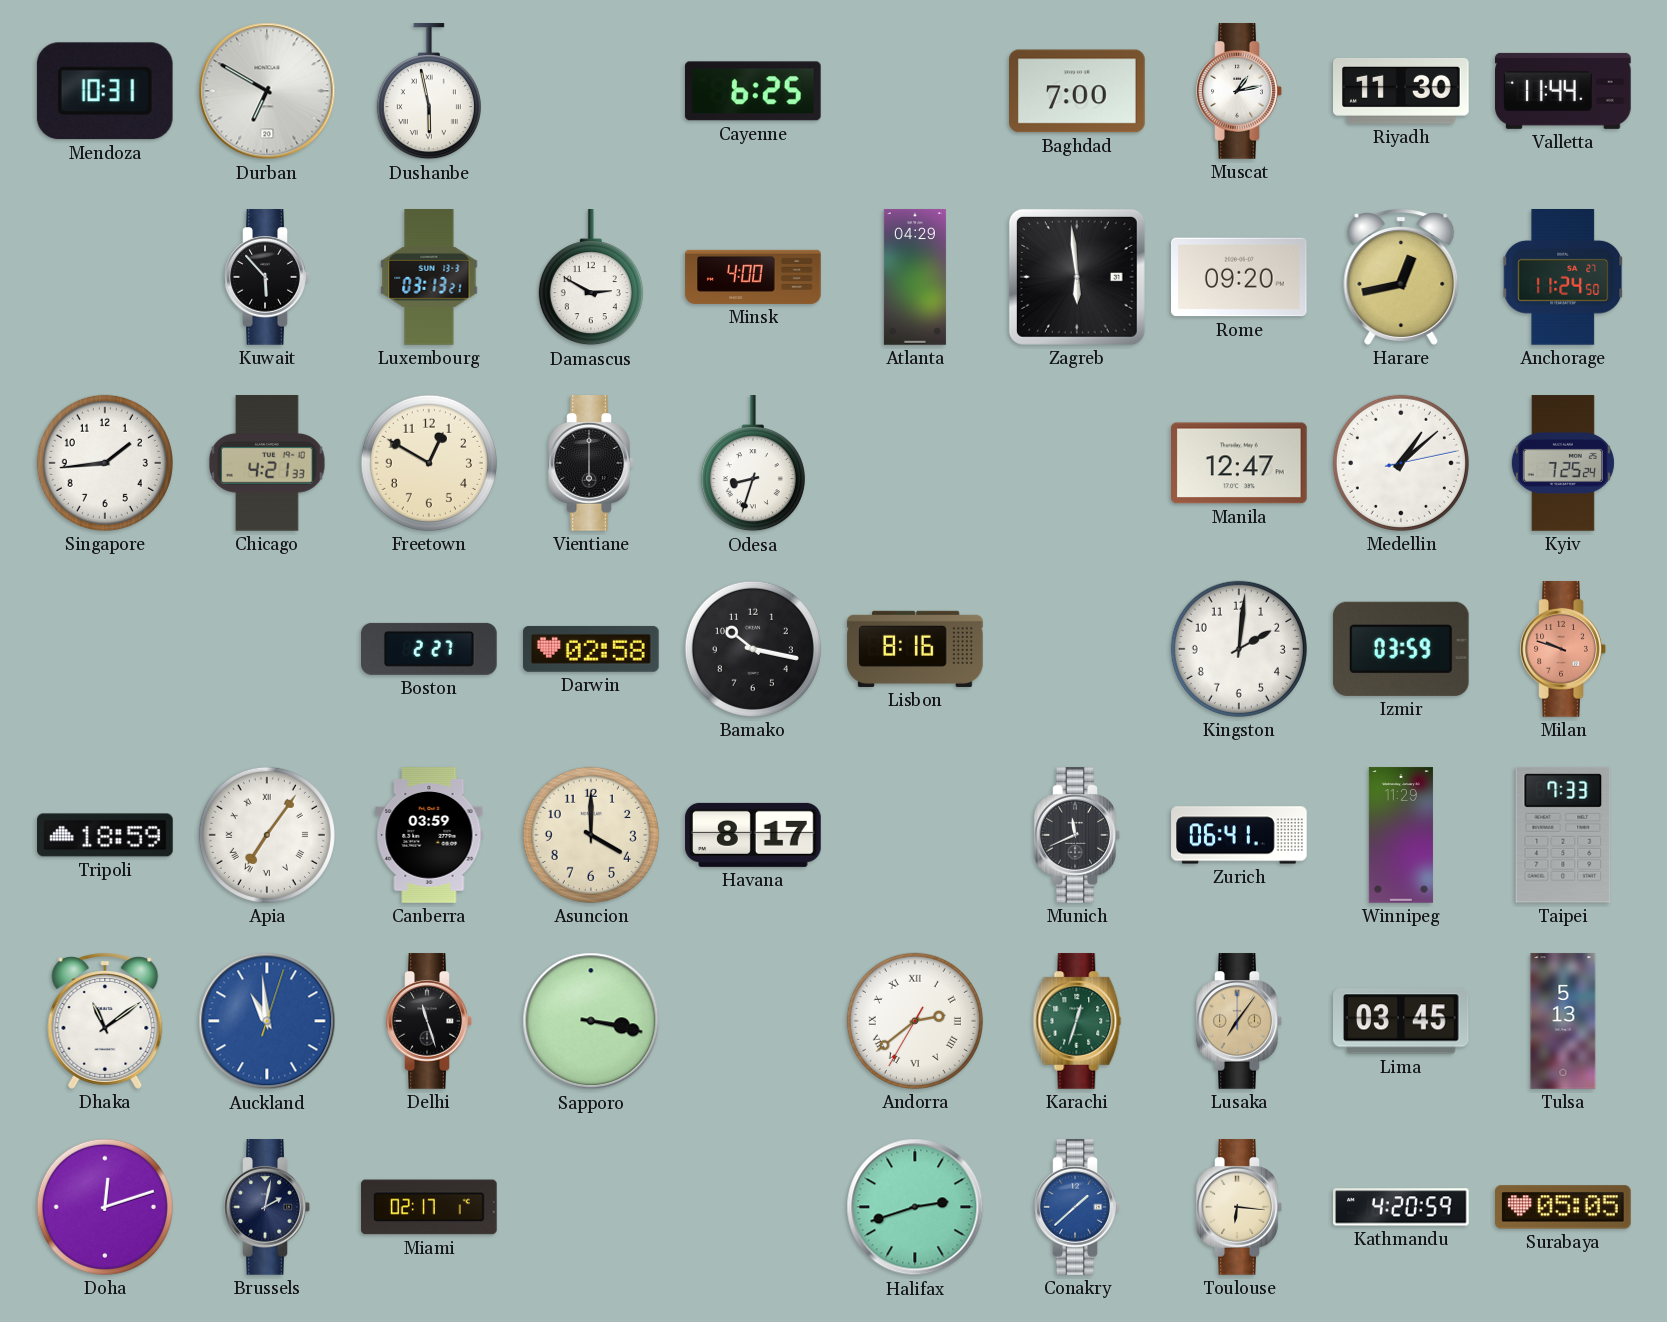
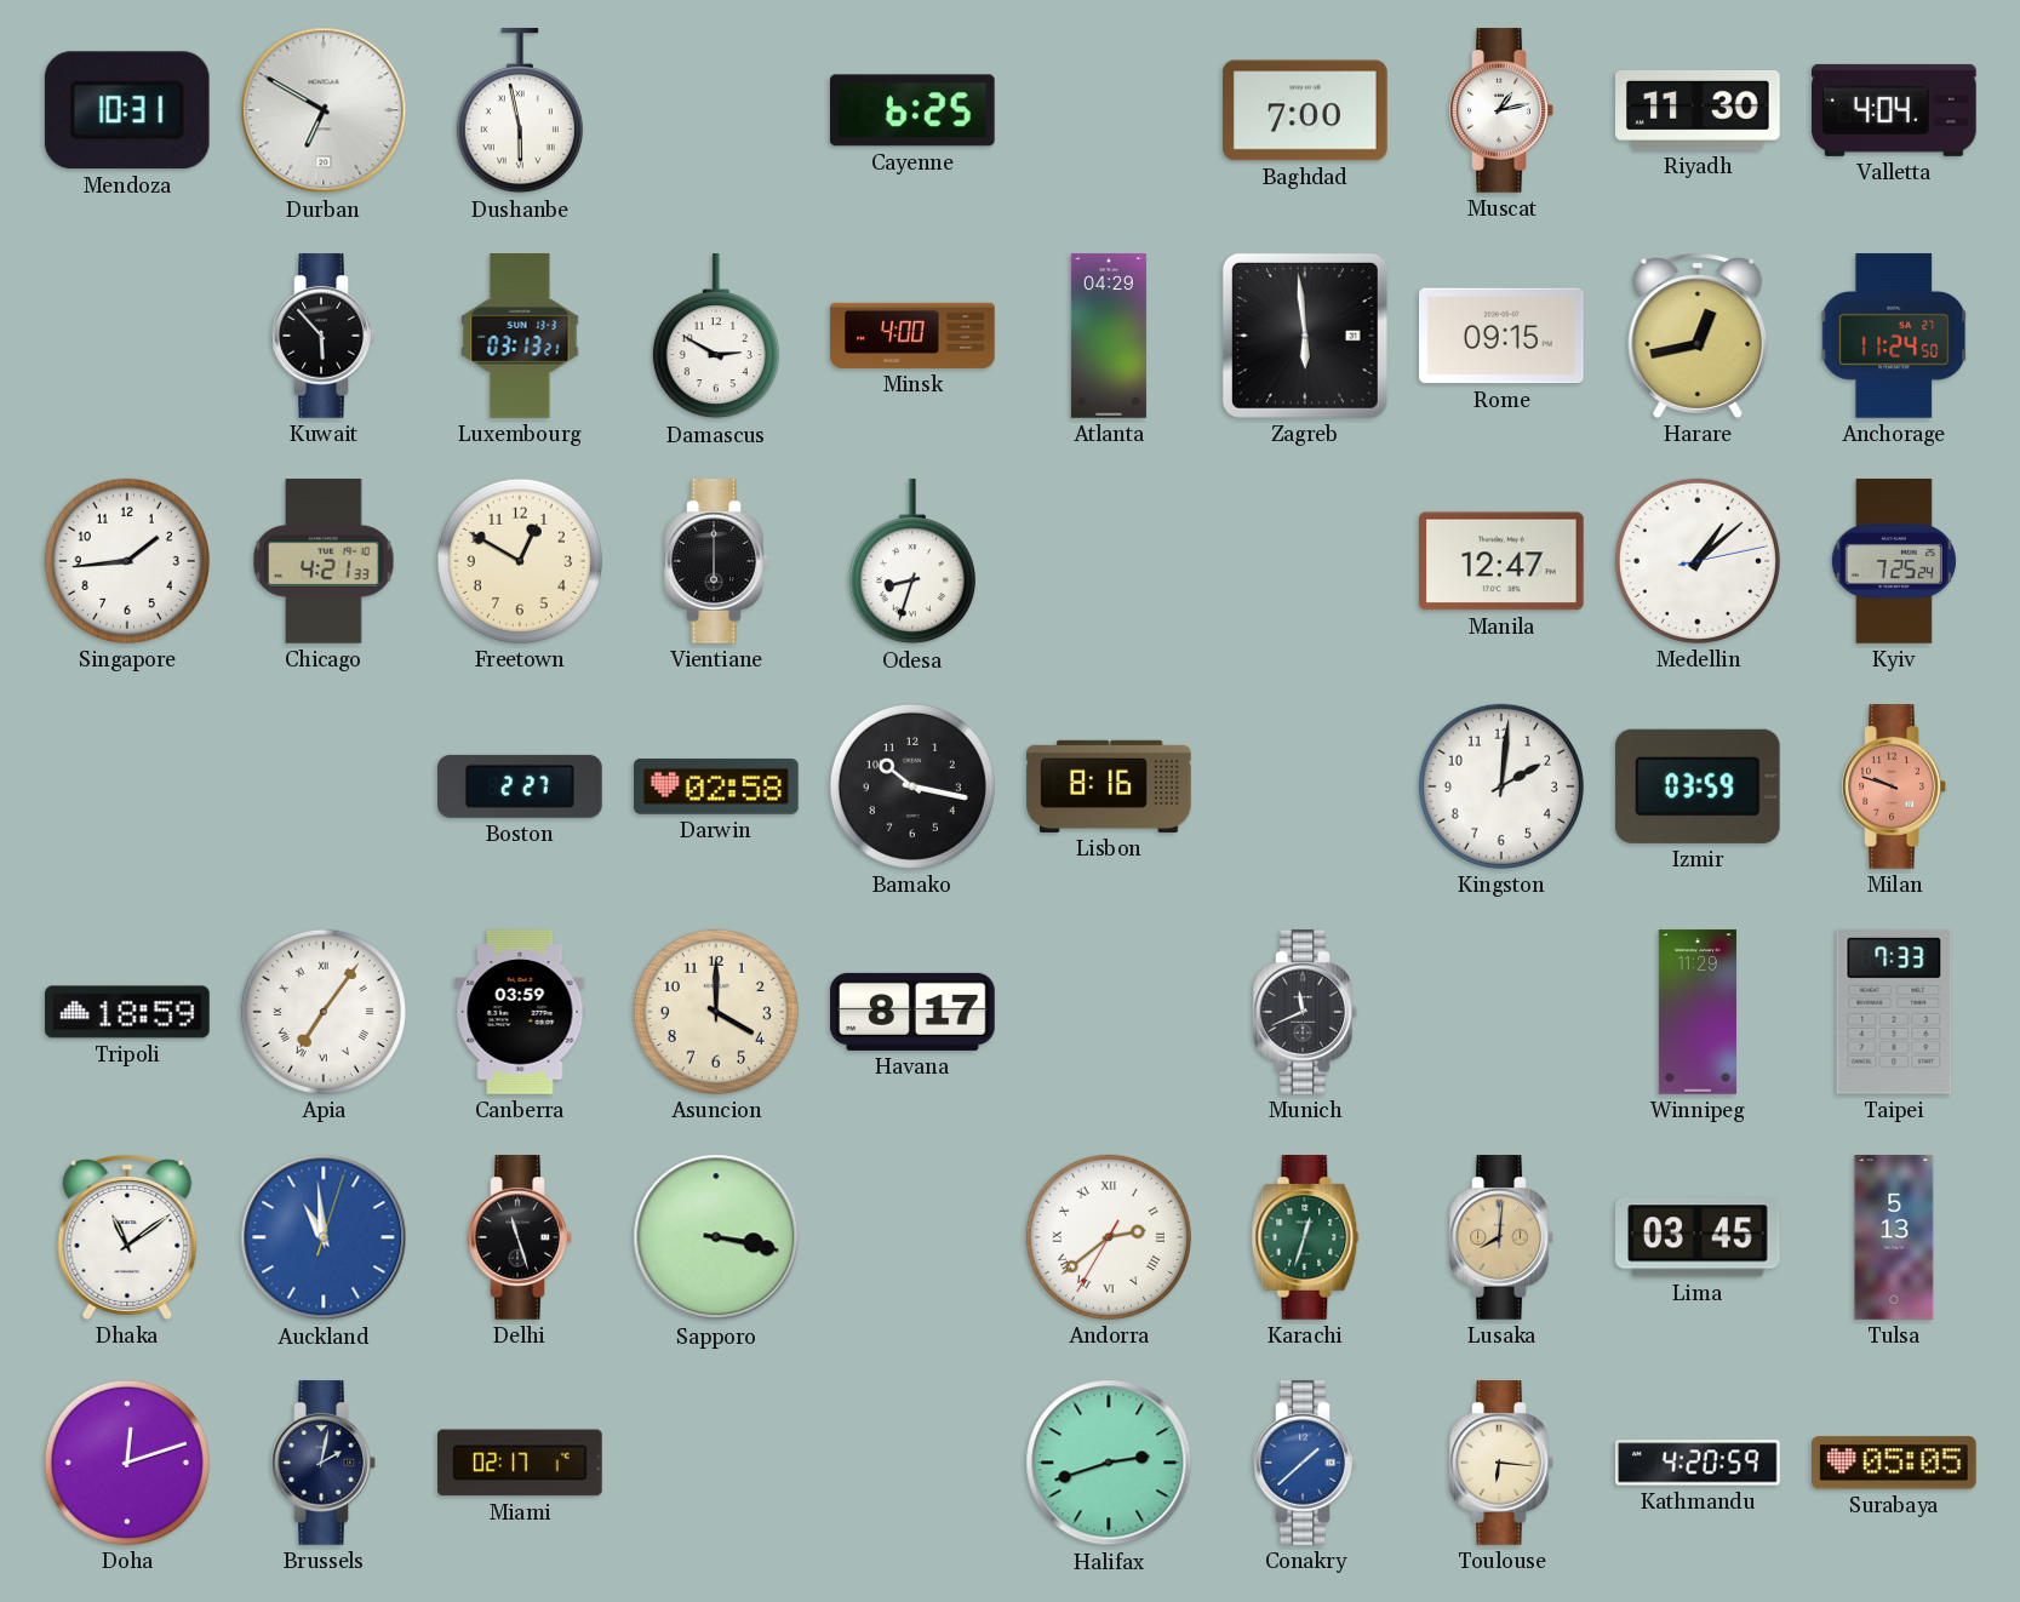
Valletta: 11:44 -> 4:04
Rome: 09:20 -> 09:15
Zurich: 06:41 -> none
Lusaka: 7:06 -> 8:01
